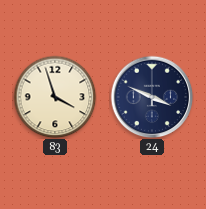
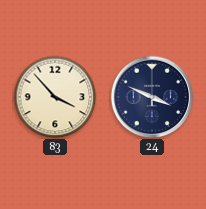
83: 3:57 -> 3:53
